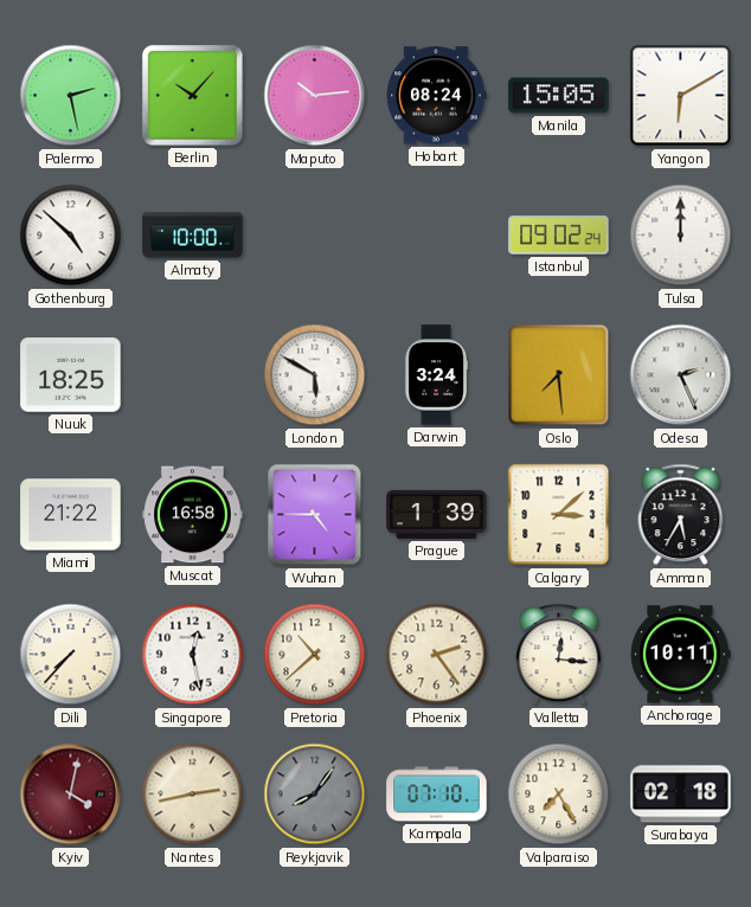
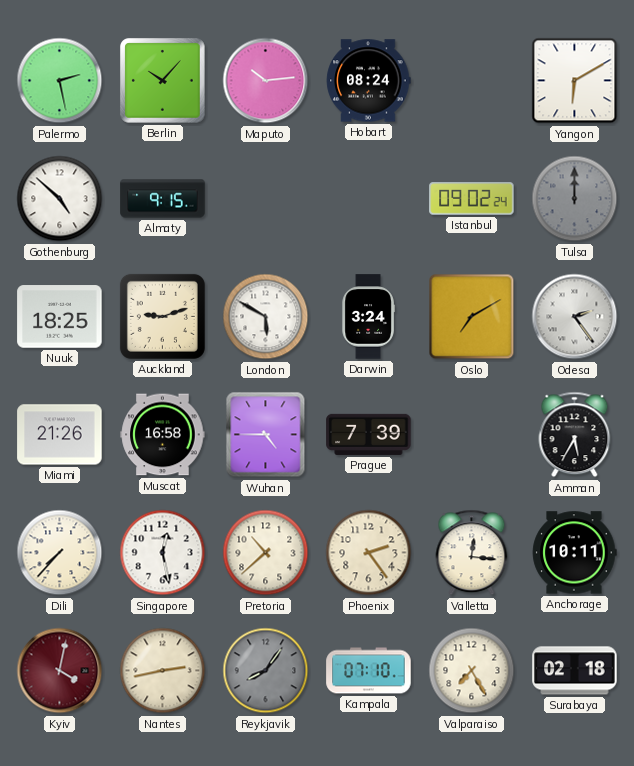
Manila: 15:05 -> none
Almaty: 10:00 -> 9:15
Tulsa dial: white -> grey
Auckland: none -> 9:12
Oslo: 7:29 -> 7:10
Odesa: 2:26 -> 2:24
Miami: 21:22 -> 21:26
Prague: 1:39 -> 7:39
Calgary: 3:08 -> none
